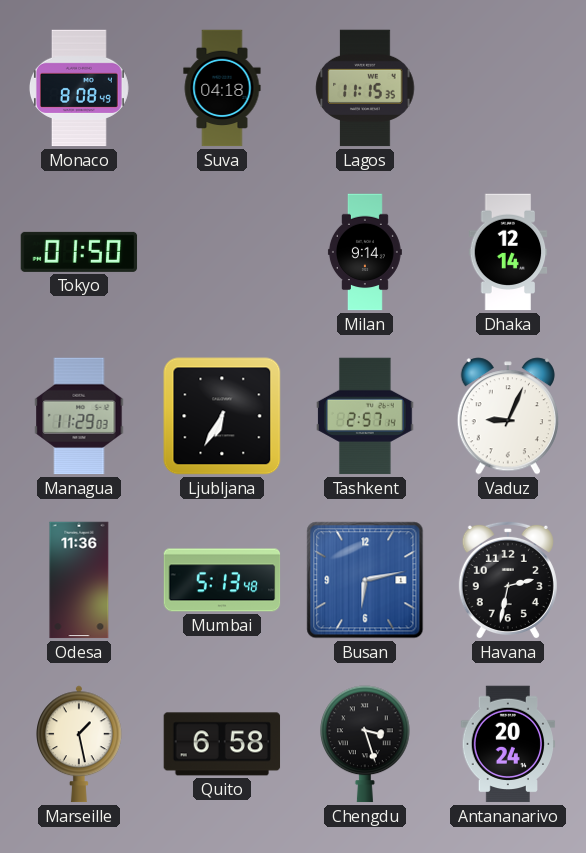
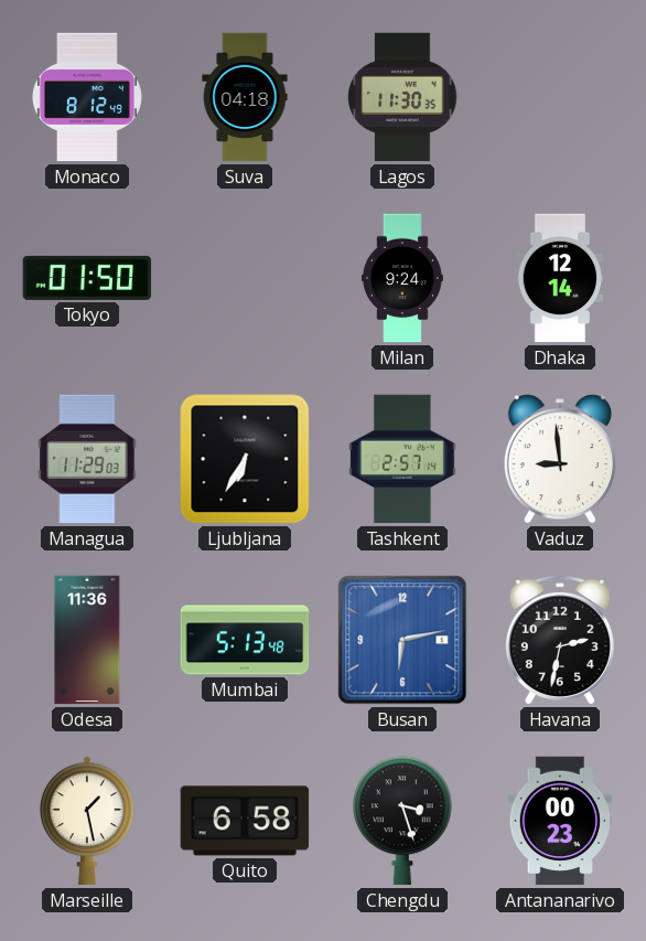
Monaco: 8:08 -> 8:12
Lagos: 11:15 -> 11:30
Milan: 9:14 -> 9:24
Vaduz: 9:04 -> 8:59
Antananarivo: 20:24 -> 00:23
